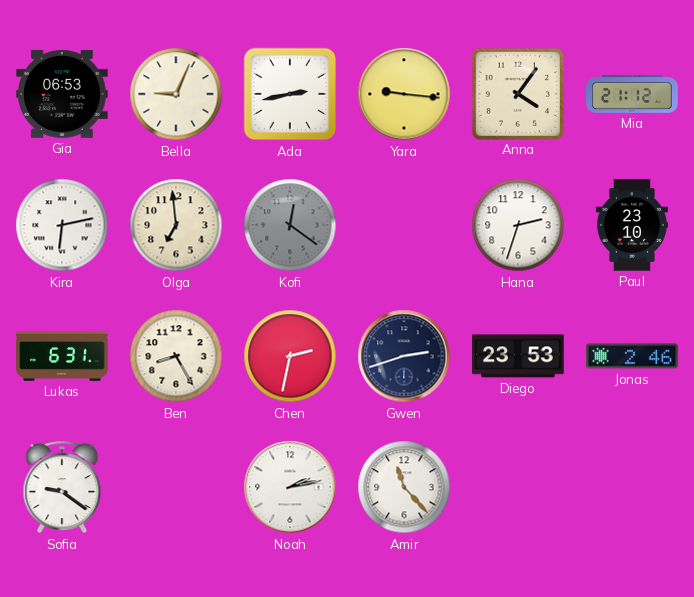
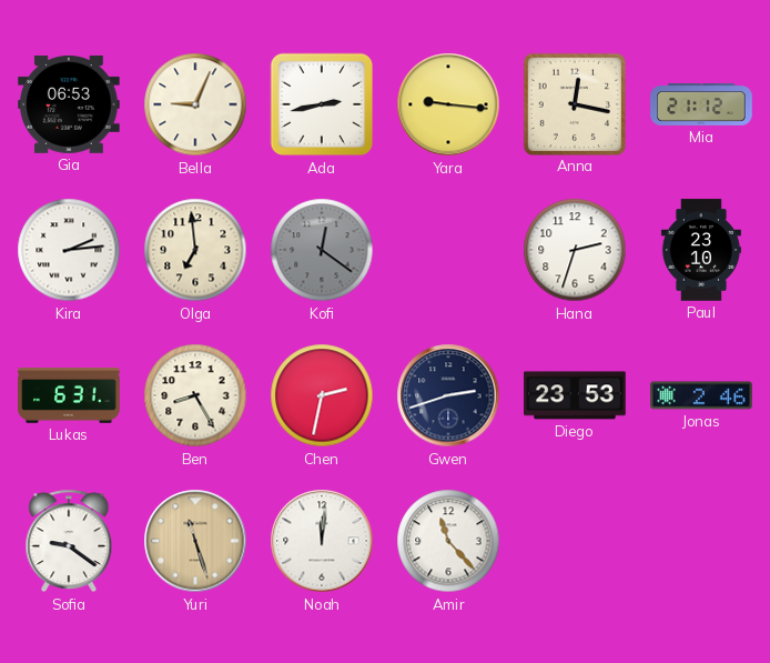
Anna: 4:06 -> 12:17
Kira: 6:13 -> 2:14
Yuri: none -> 11:27
Noah: 2:13 -> 12:01
